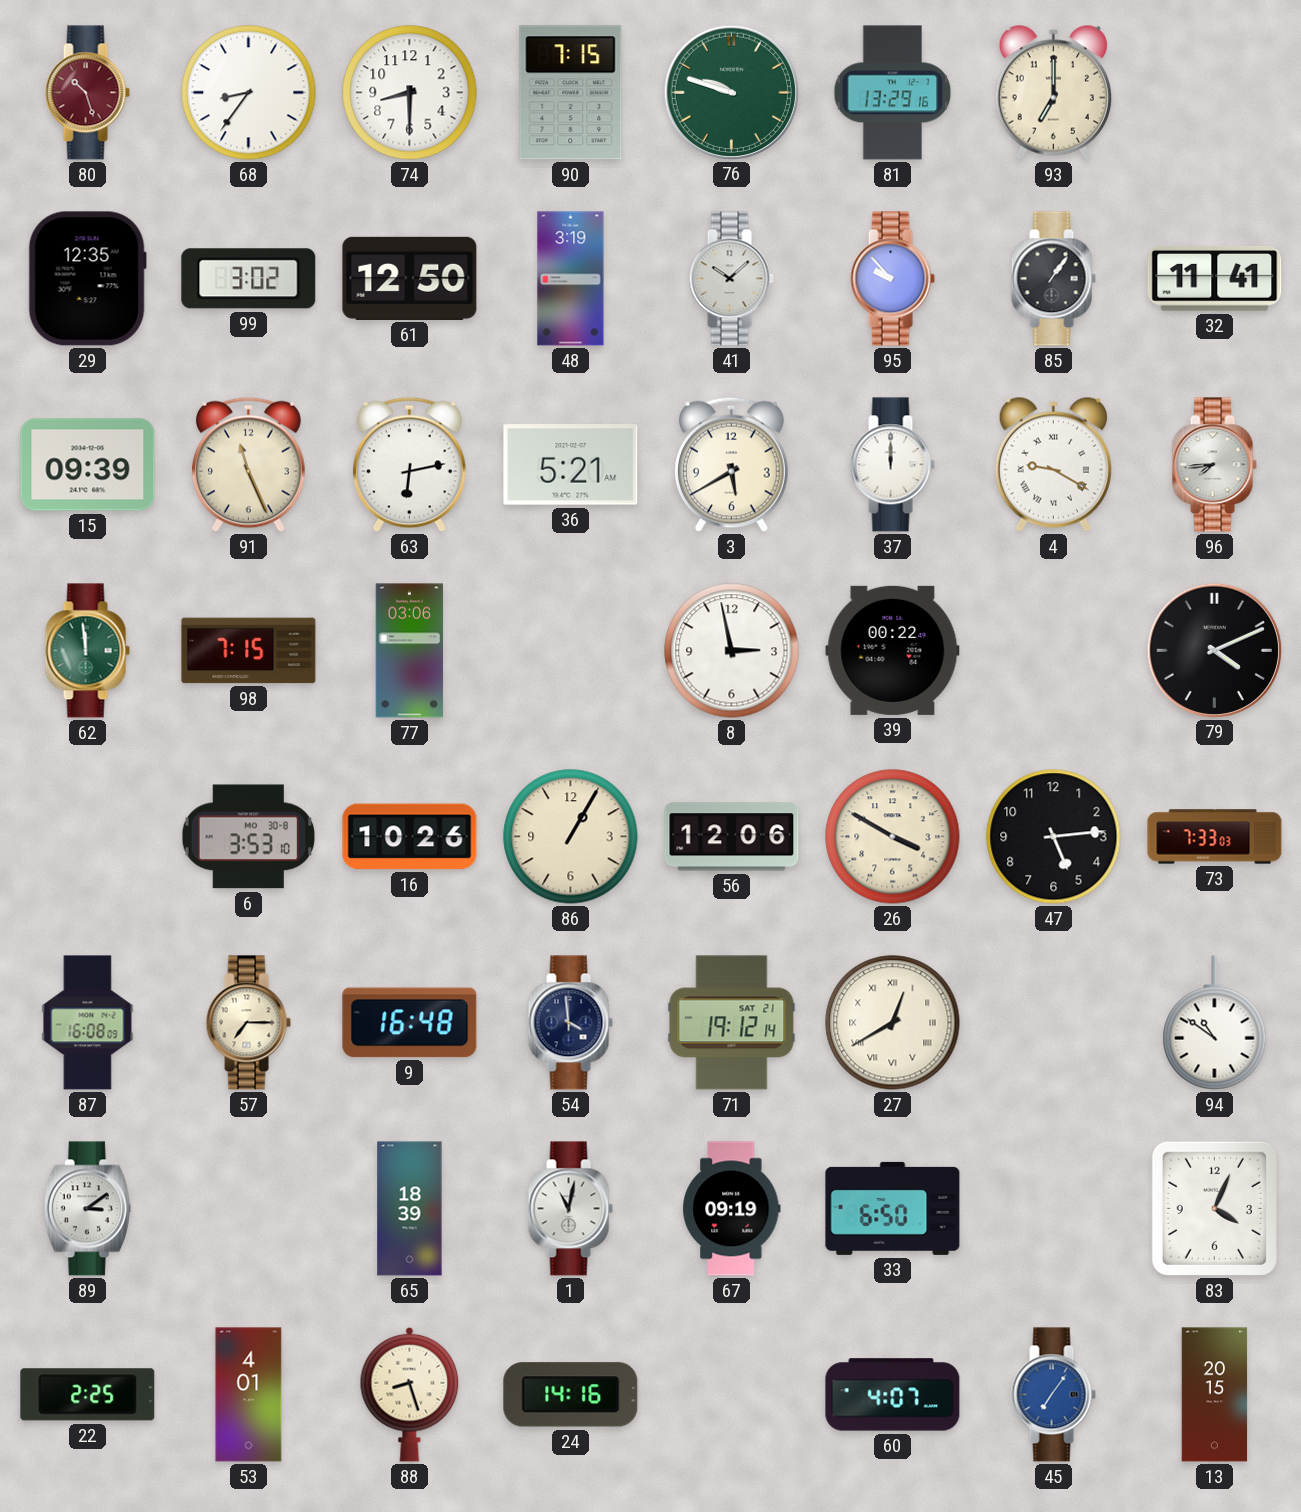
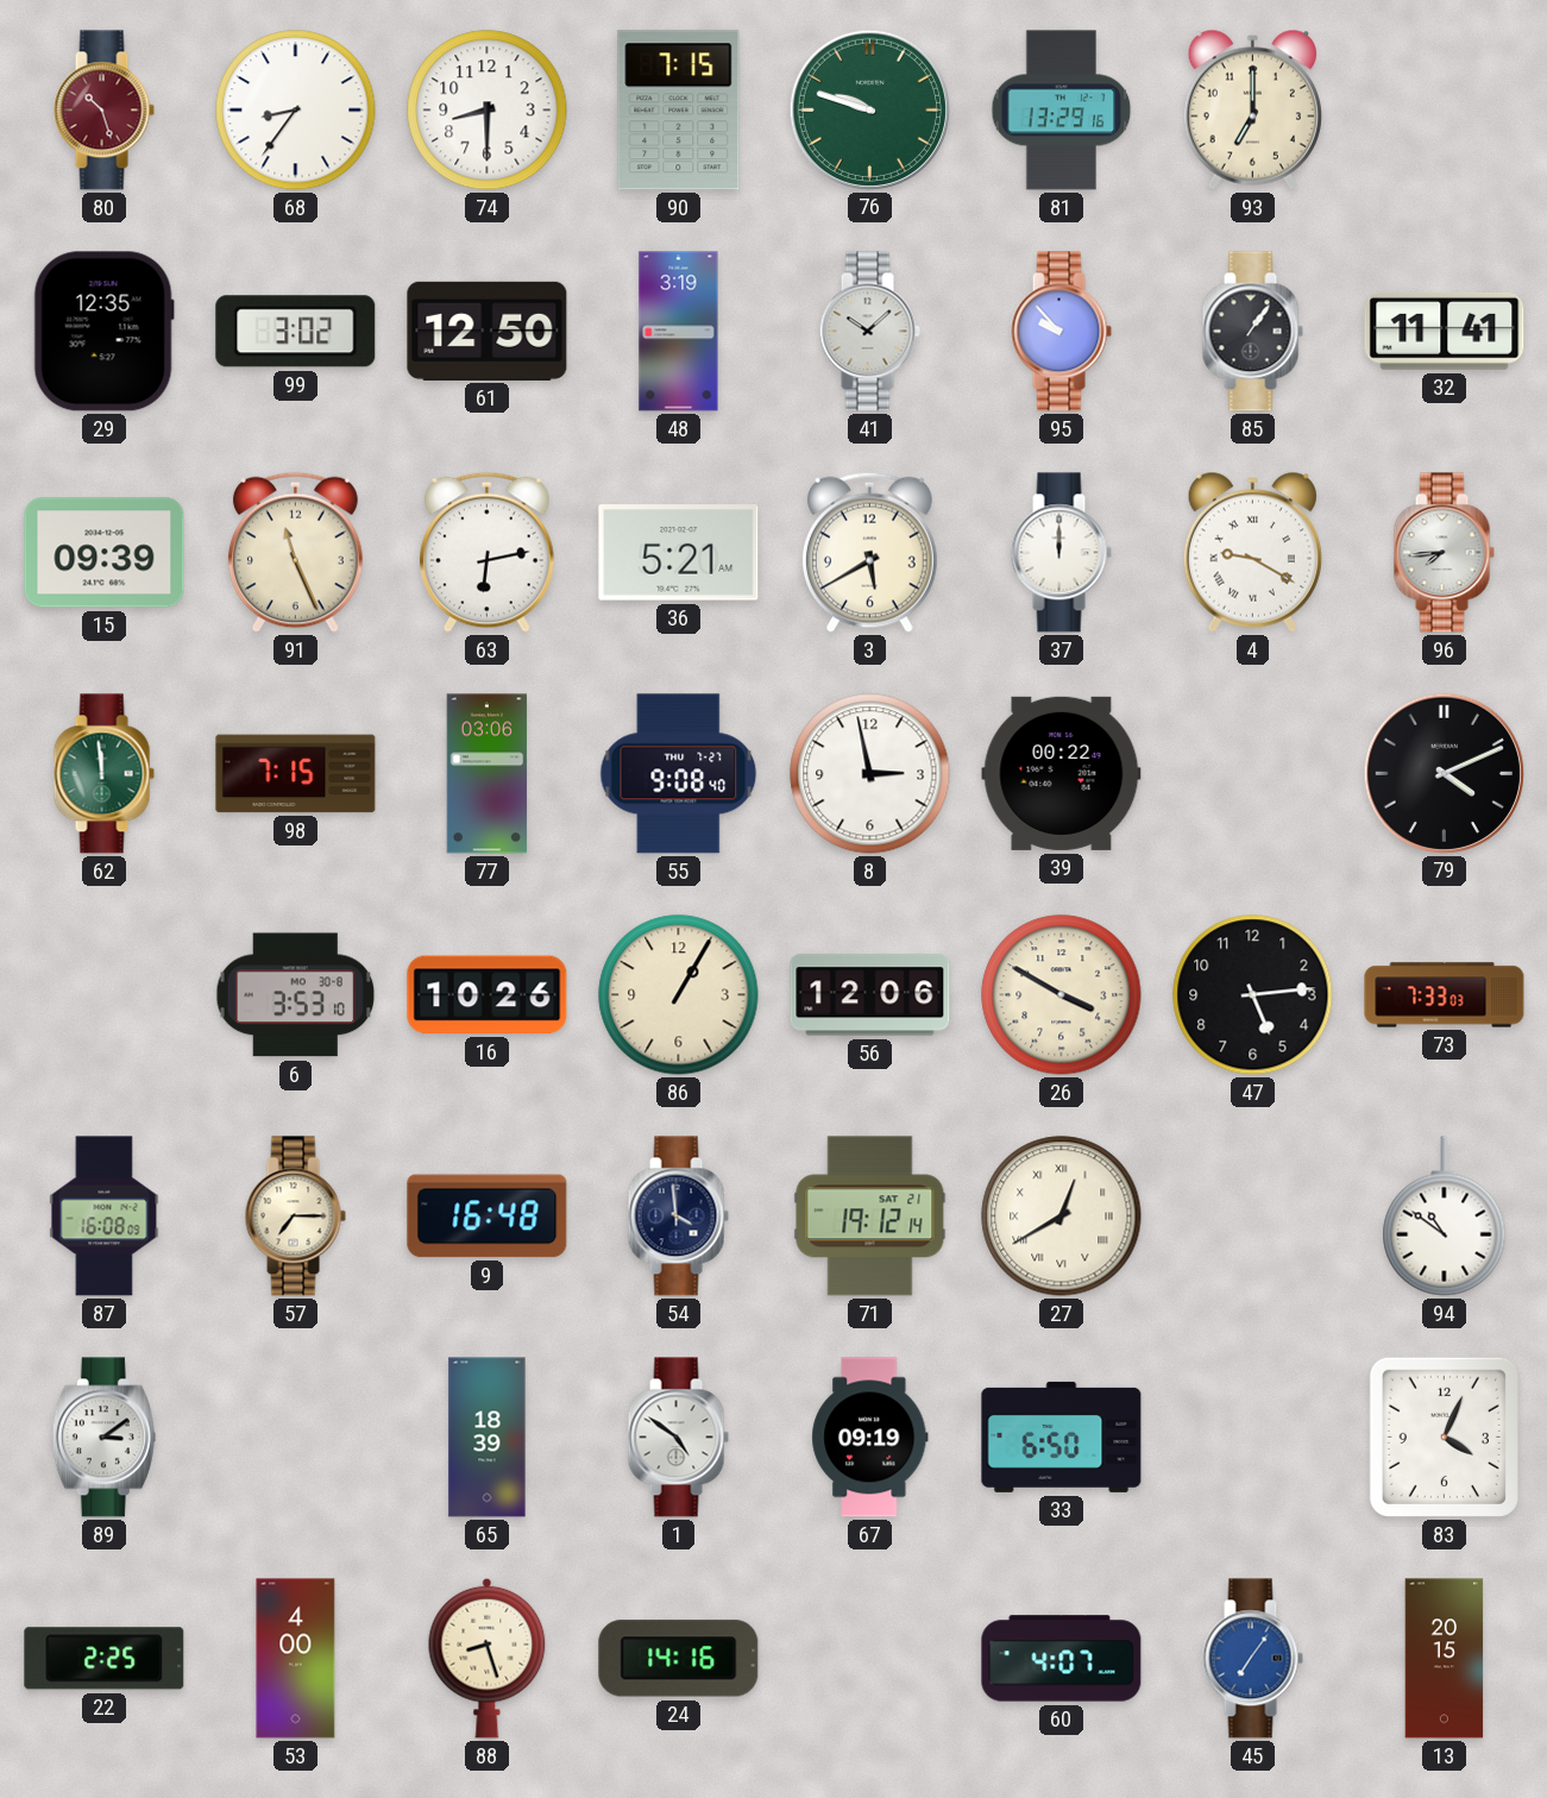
55: none -> 9:08
1: 11:02 -> 4:51
53: 4:01 -> 4:00
